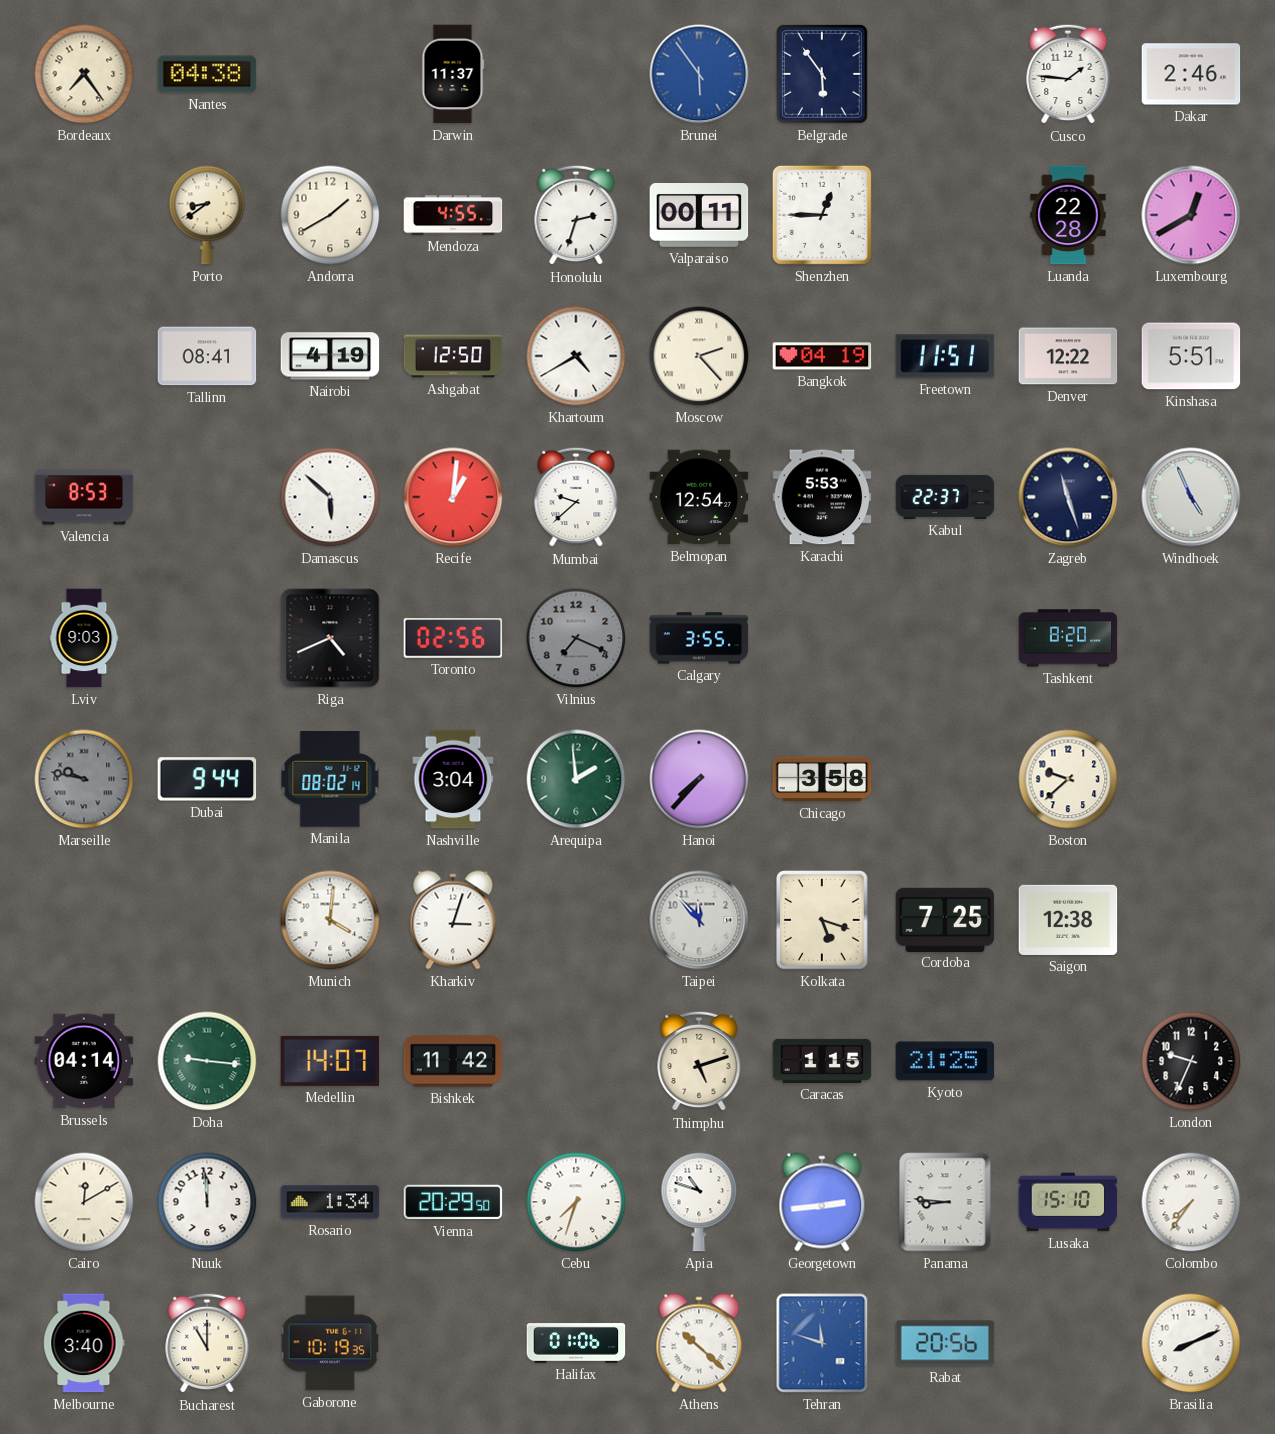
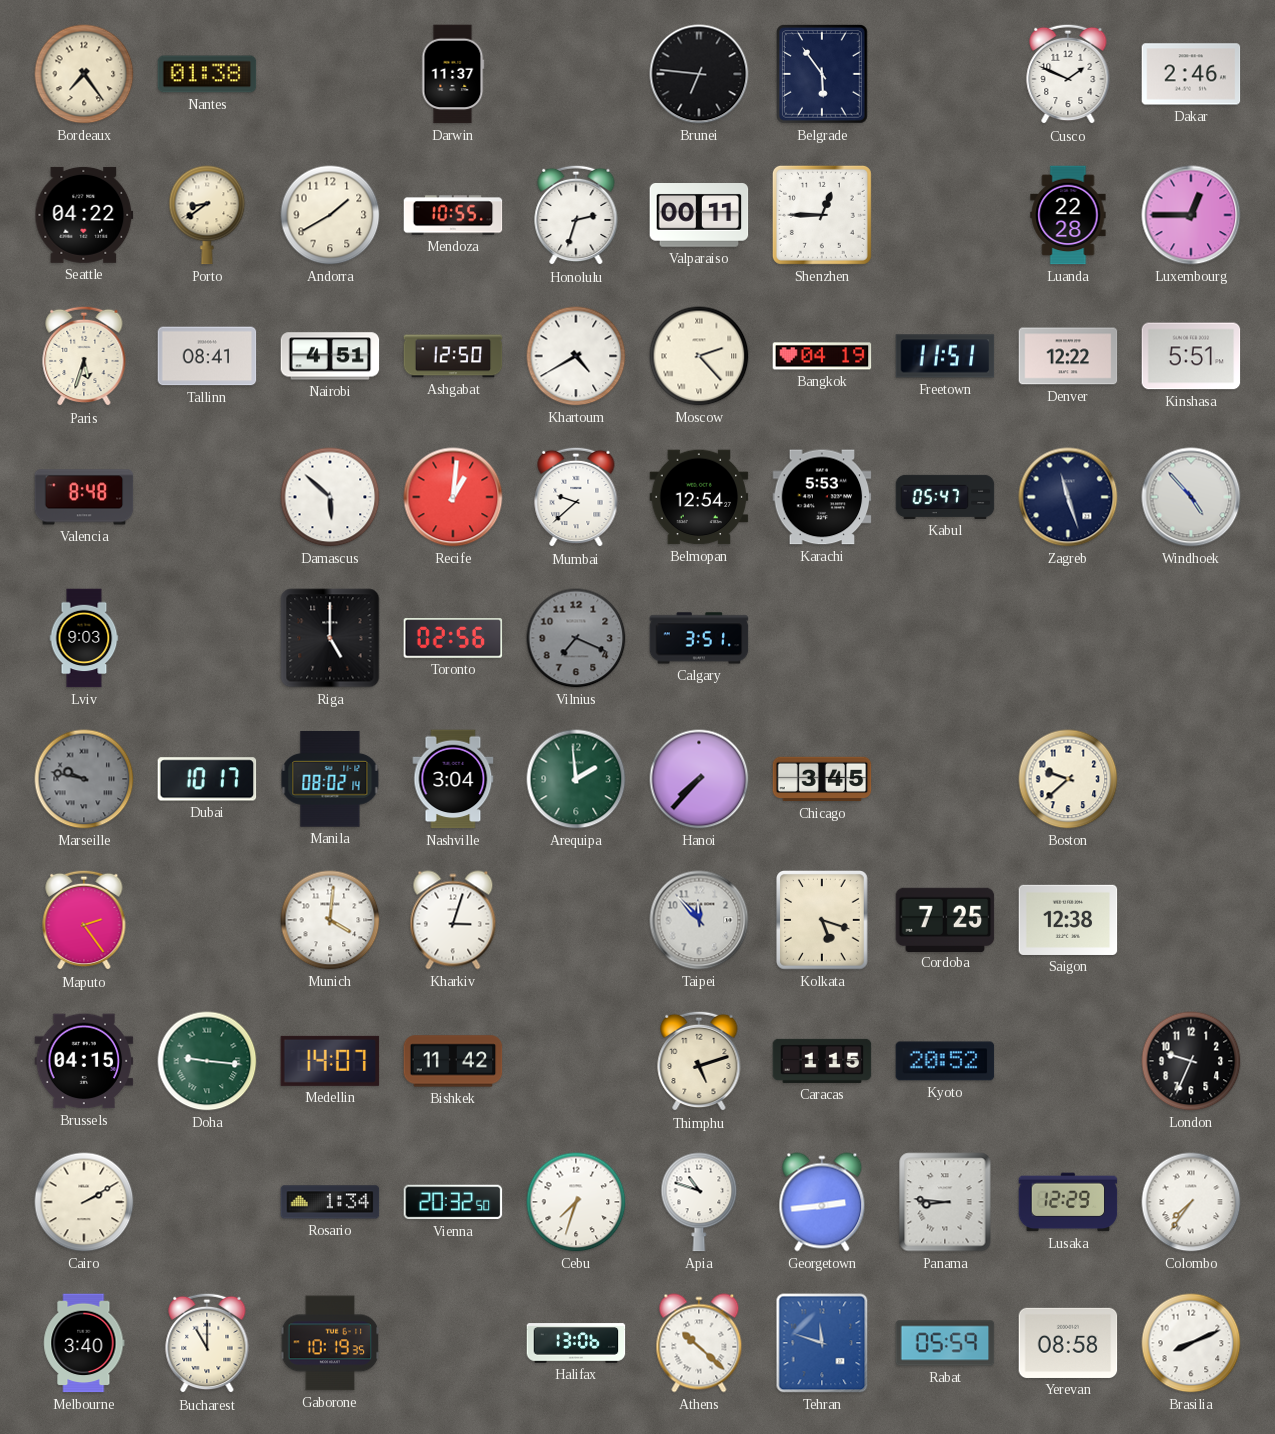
Nantes: 04:38 -> 01:38
Brunei: 5:54 -> 6:46
Brunei dial: blue -> black
Cusco: 1:46 -> 1:49
Seattle: none -> 04:22
Mendoza: 4:55 -> 10:55
Luxembourg: 12:40 -> 12:45
Paris: none -> 5:33
Nairobi: 4:19 -> 4:51
Valencia: 8:53 -> 8:48
Kabul: 22:37 -> 05:47
Windhoek: 4:56 -> 4:53
Riga: 4:41 -> 5:00
Calgary: 3:55 -> 3:51
Tashkent: 8:20 -> none
Dubai: 9:44 -> 10:17
Chicago: 3:58 -> 3:45
Maputo: none -> 2:24
Brussels: 04:14 -> 04:15
Kyoto: 21:25 -> 20:52
Cairo: 12:10 -> 2:10
Nuuk: 11:59 -> none
Vienna: 20:29 -> 20:32
Lusaka: 15:10 -> 12:29
Halifax: 01:06 -> 13:06
Rabat: 20:56 -> 05:59
Yerevan: none -> 08:58
